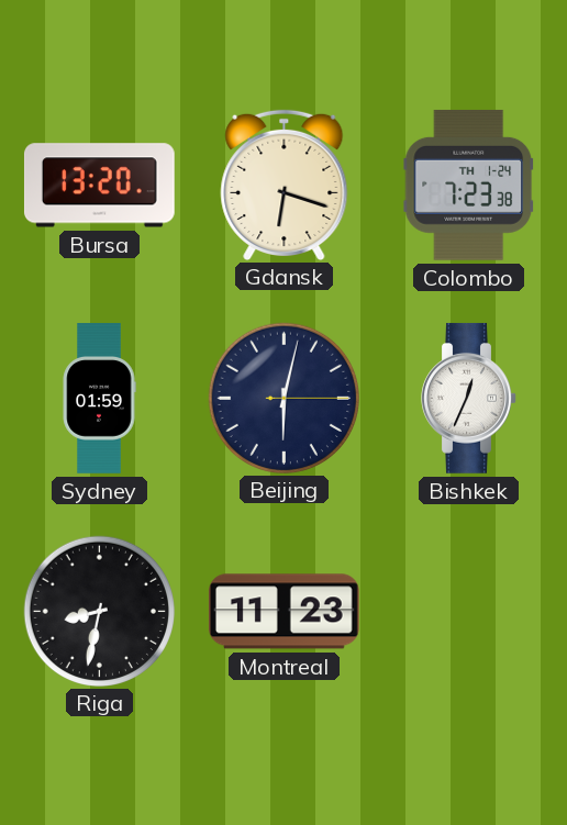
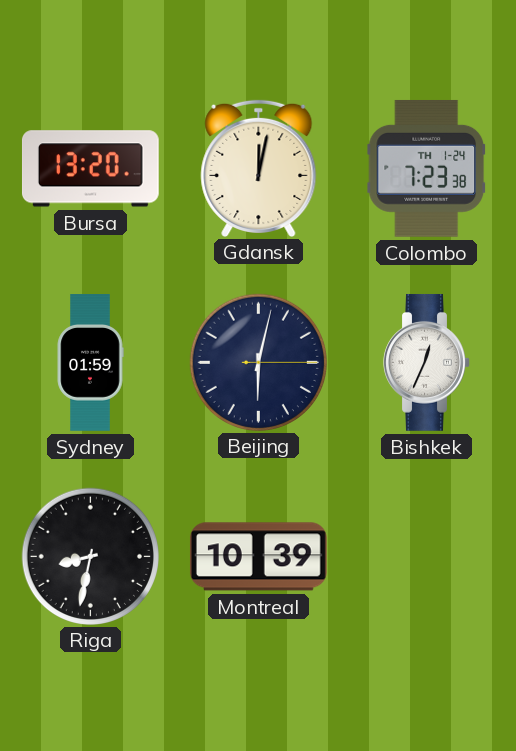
Gdansk: 6:18 -> 12:02
Montreal: 11:23 -> 10:39
